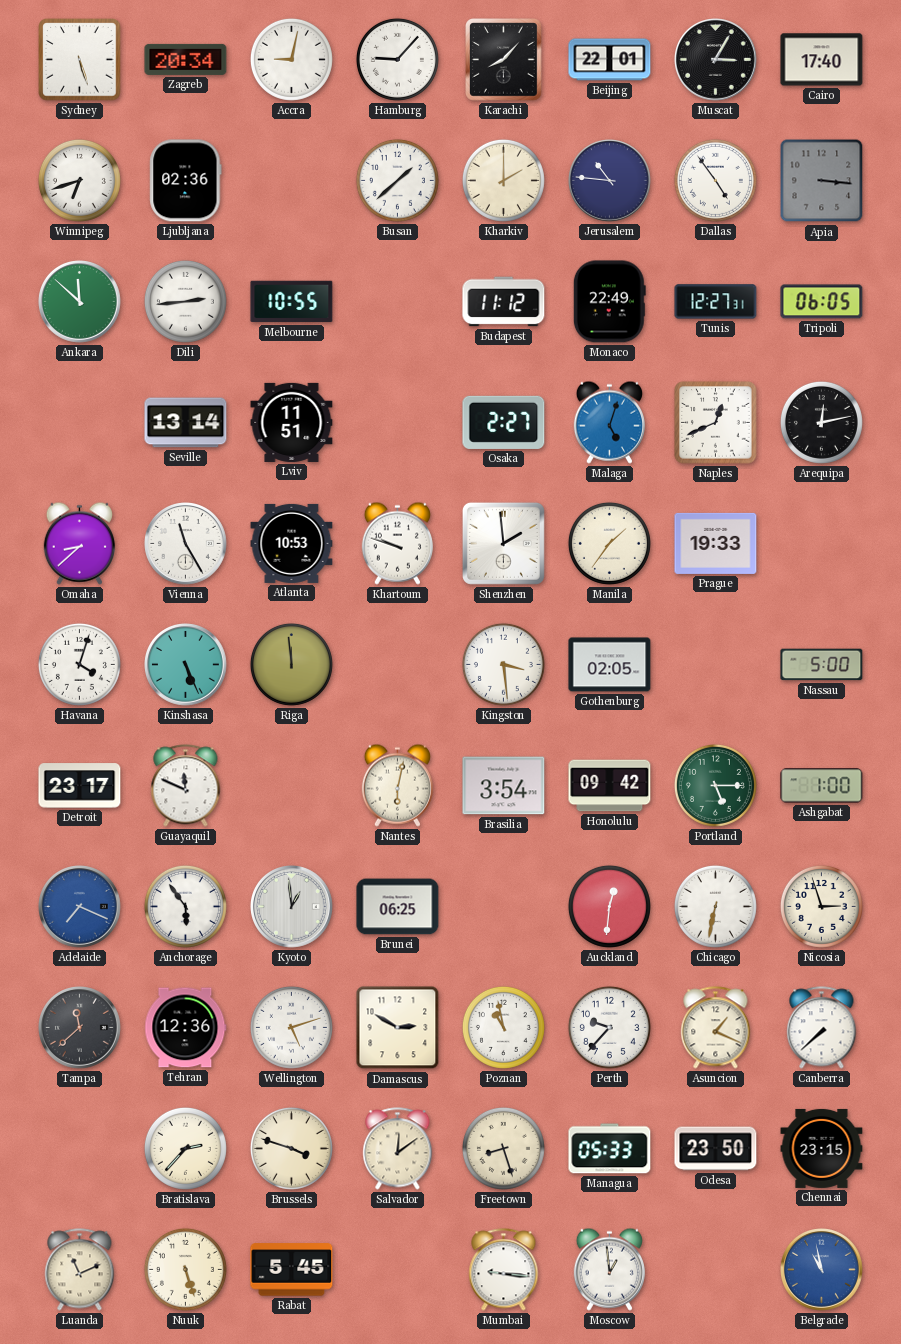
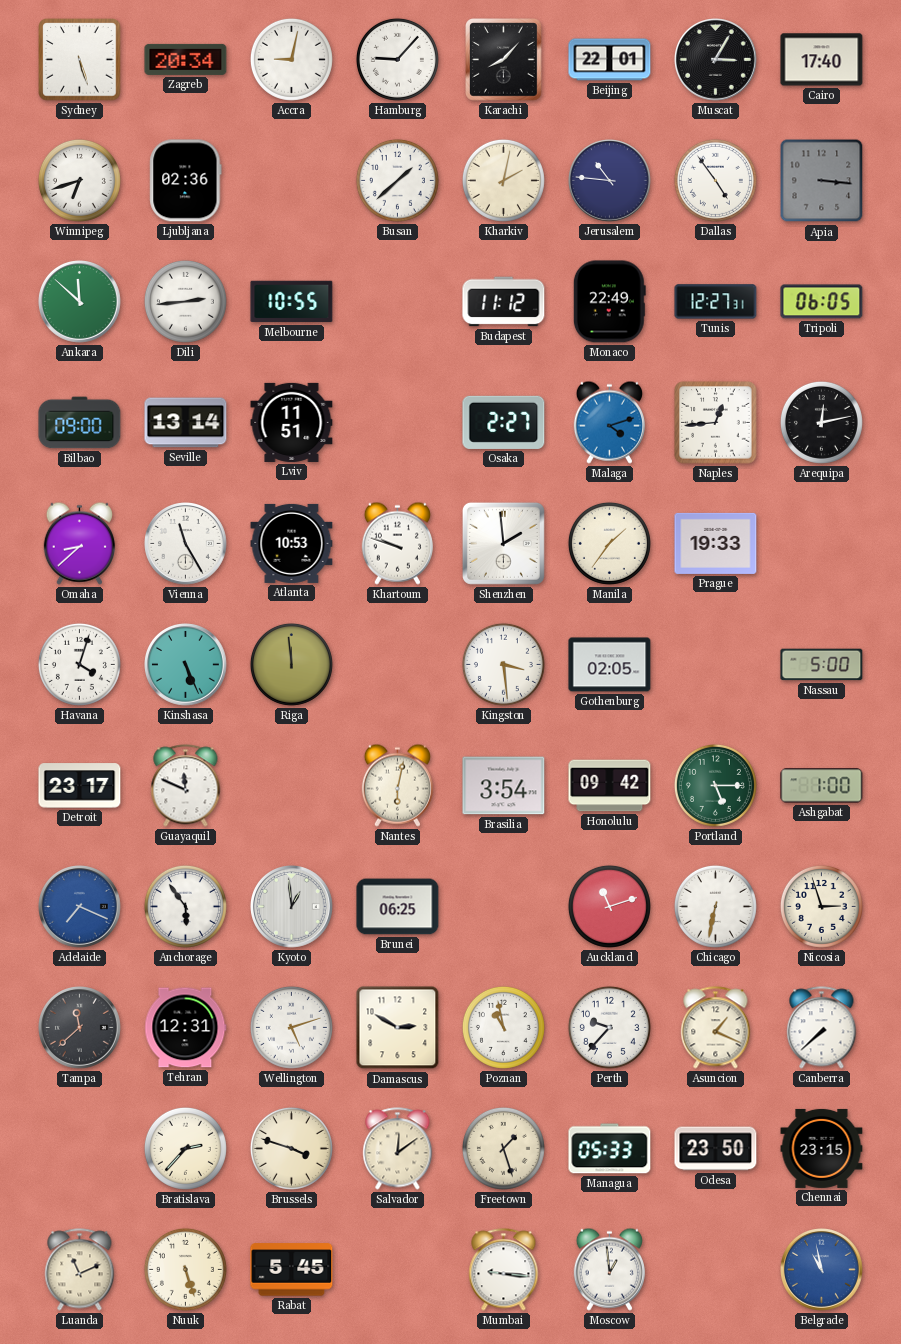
Kharkiv: 2:00 -> 2:02
Bilbao: none -> 09:00
Malaga: 5:03 -> 4:12
Naples: 12:41 -> 12:44
Auckland: 12:31 -> 11:12
Tehran: 12:36 -> 12:31
Freetown: 8:27 -> 1:27
